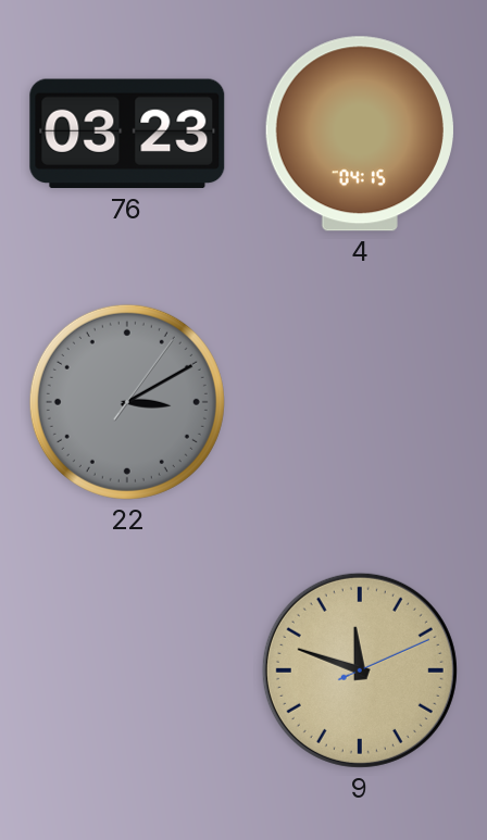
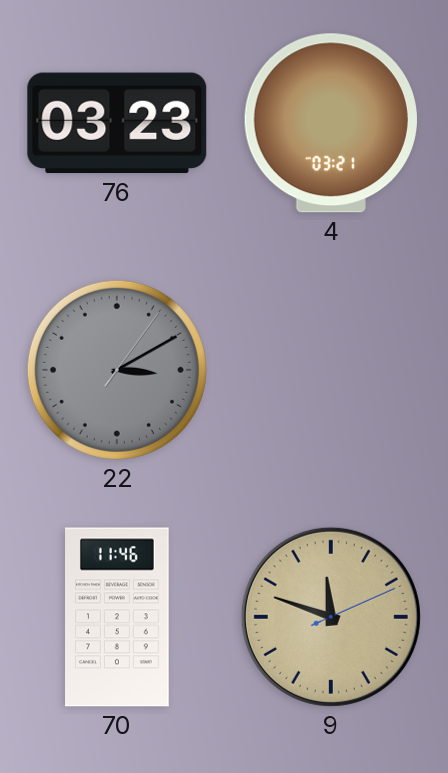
4: 04:15 -> 03:21
70: none -> 11:46
